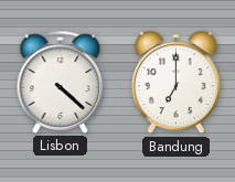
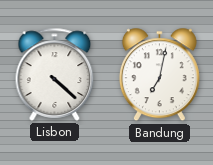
Bandung: 7:00 -> 7:02
